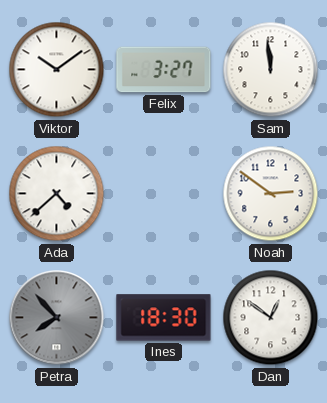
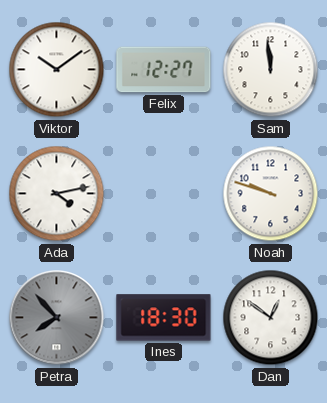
Felix: 3:27 -> 12:27
Ada: 4:38 -> 4:13
Noah: 2:51 -> 9:48
